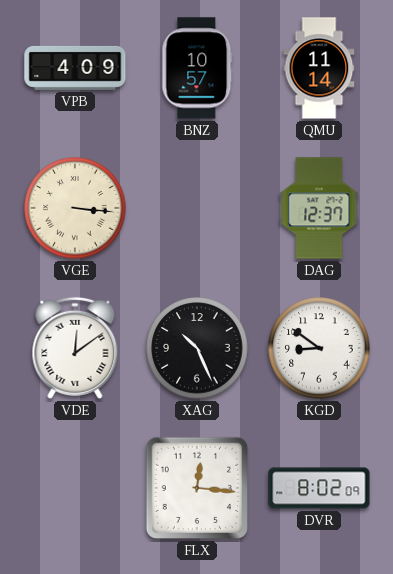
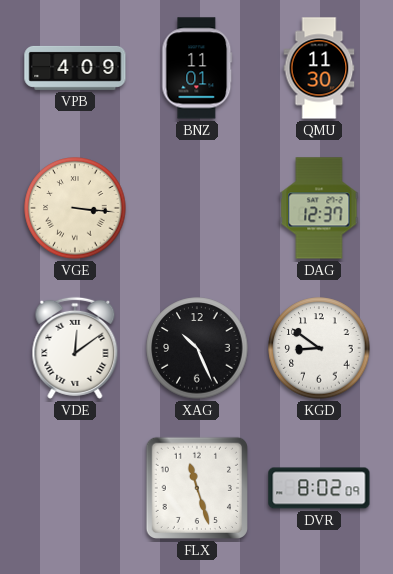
BNZ: 10:57 -> 11:01
QMU: 11:14 -> 11:30
FLX: 12:16 -> 11:27
